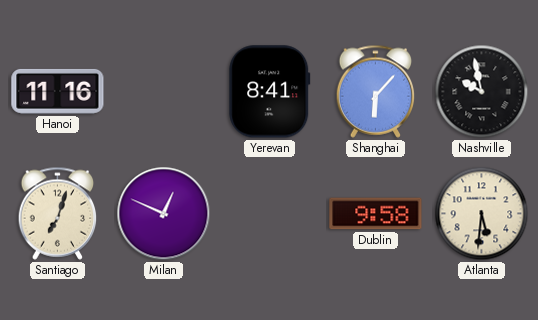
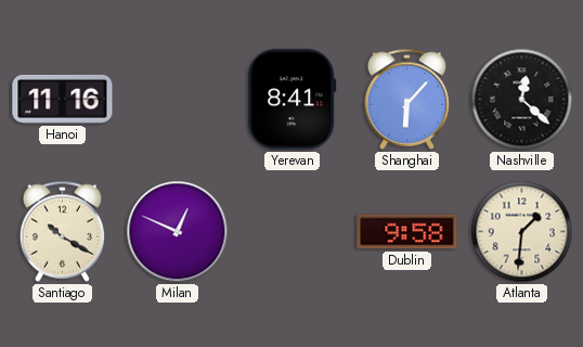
Nashville: 9:58 -> 12:22
Santiago: 7:03 -> 10:20
Atlanta: 5:31 -> 1:31
